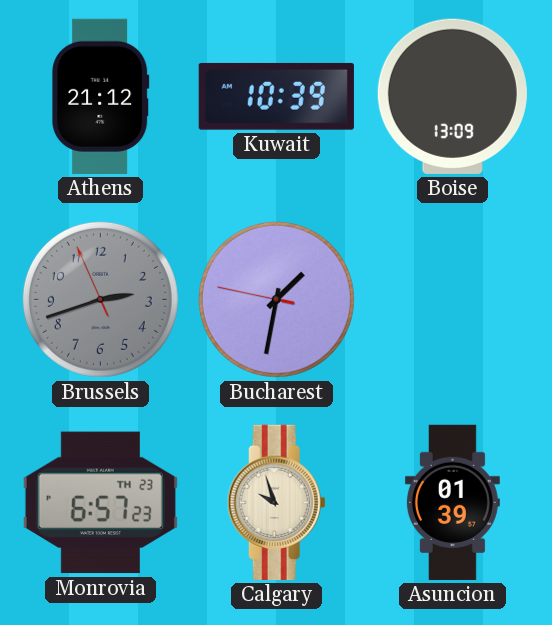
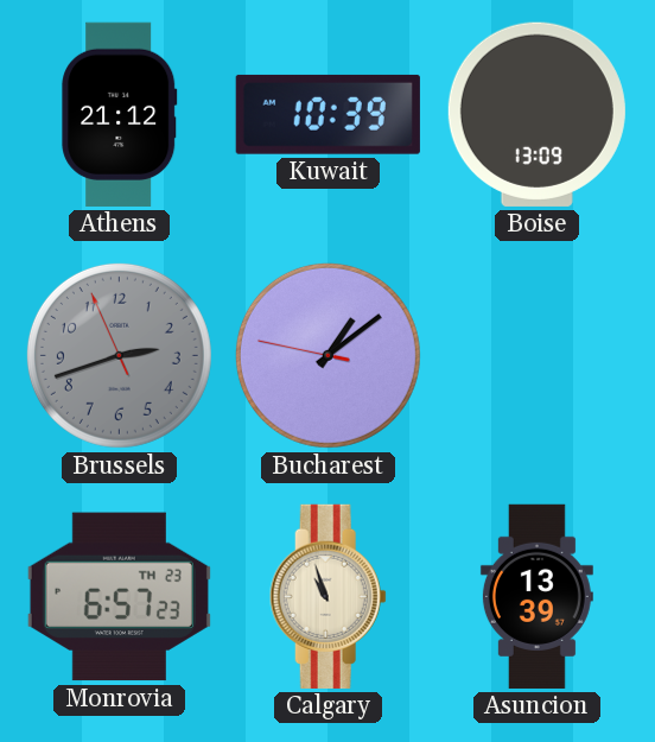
Bucharest: 1:31 -> 1:08
Calgary: 9:57 -> 10:57
Asuncion: 01:39 -> 13:39
